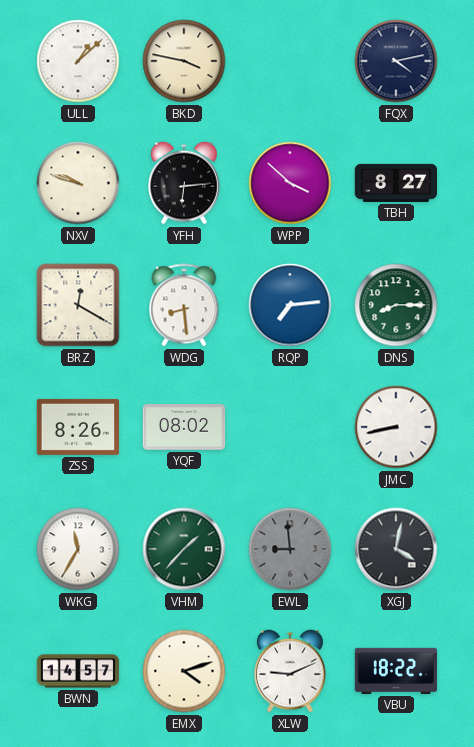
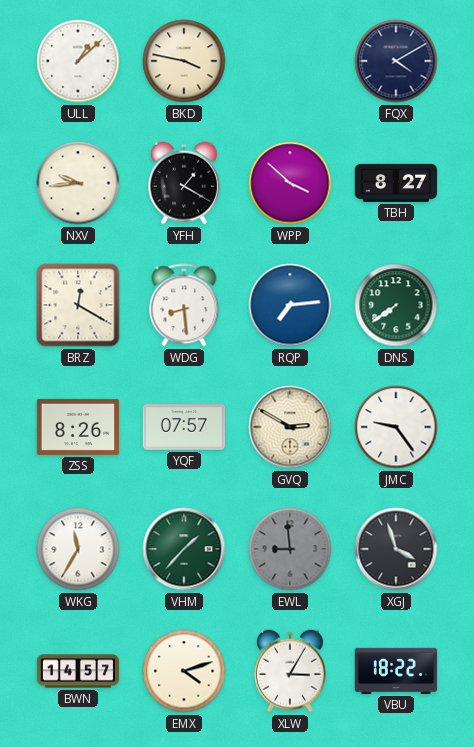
FQX: 4:13 -> 4:10
NXV: 9:48 -> 9:44
YFH: 6:14 -> 1:20
DNS: 8:15 -> 7:39
YQF: 08:02 -> 07:57
GVQ: none -> 2:50
JMC: 8:43 -> 9:24
XGJ: 4:02 -> 3:57
XLW: 9:11 -> 3:05
